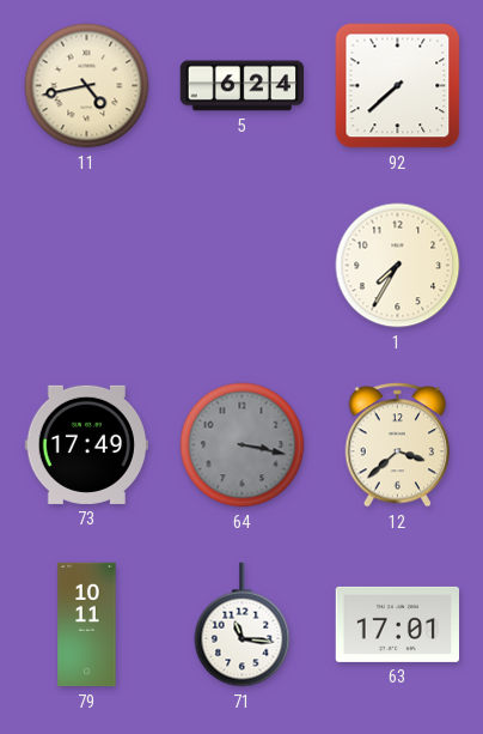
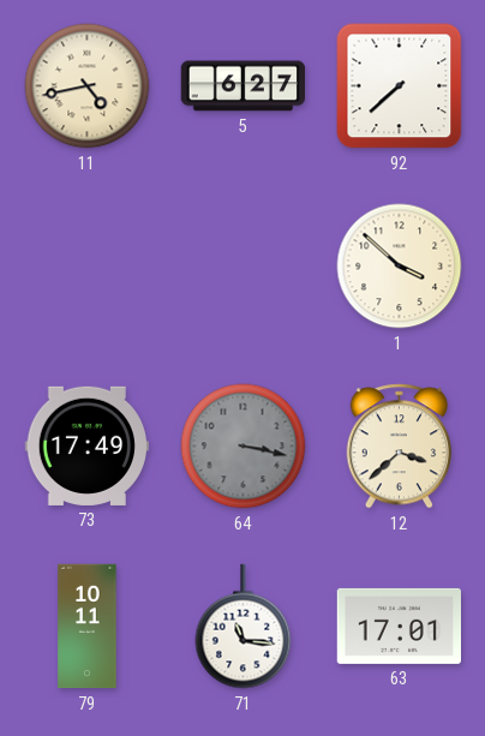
5: 6:24 -> 6:27
1: 7:35 -> 3:52
